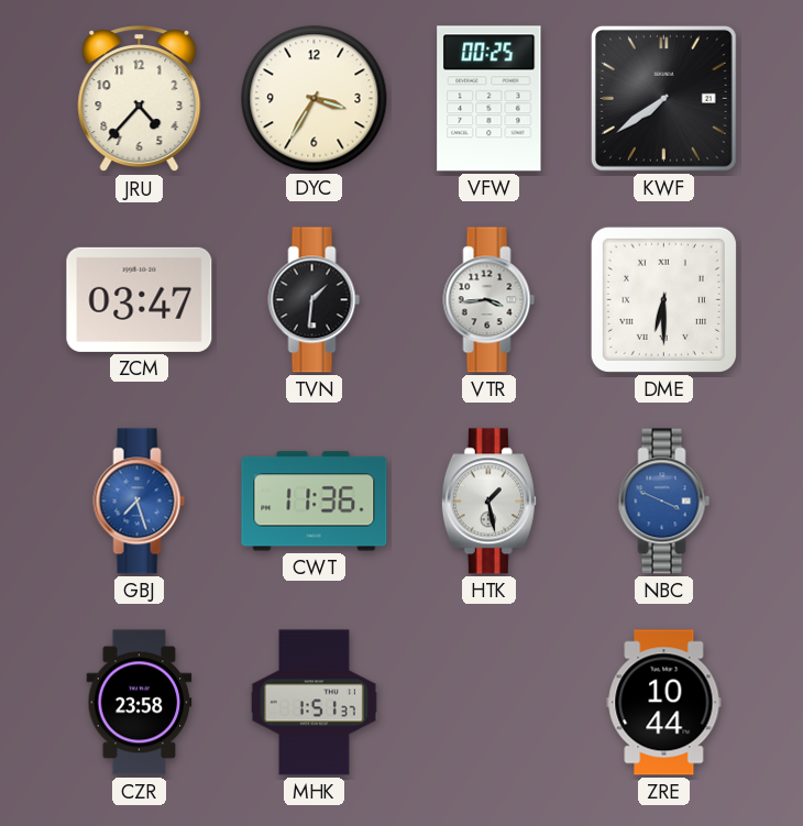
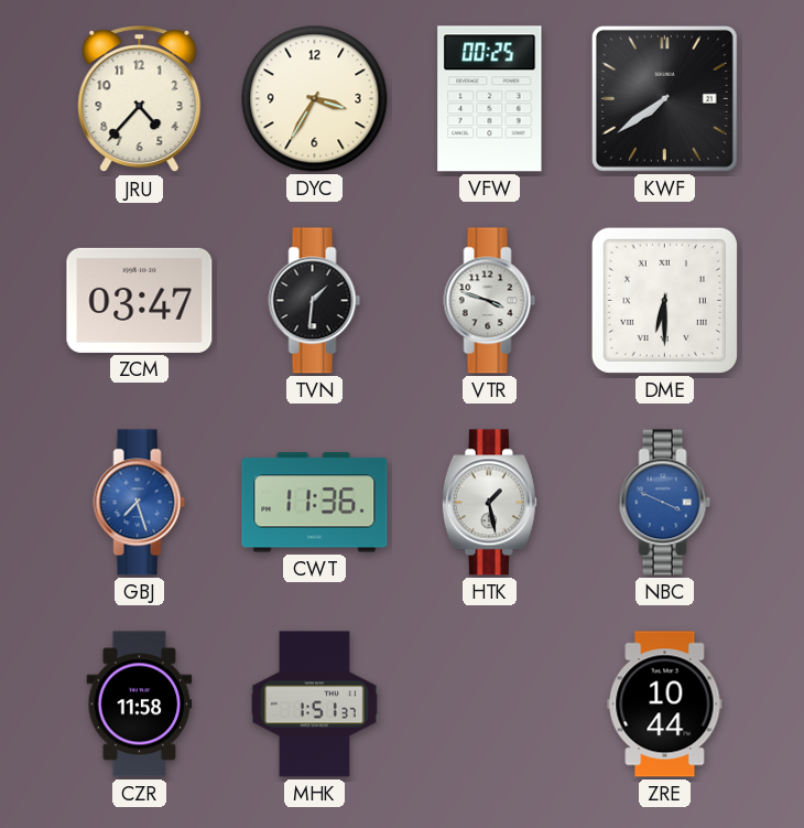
VTR: 3:44 -> 3:48
CZR: 23:58 -> 11:58
